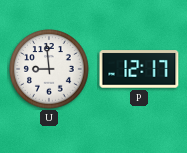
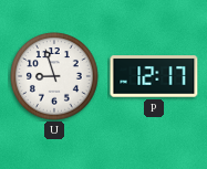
U: 8:59 -> 8:57
